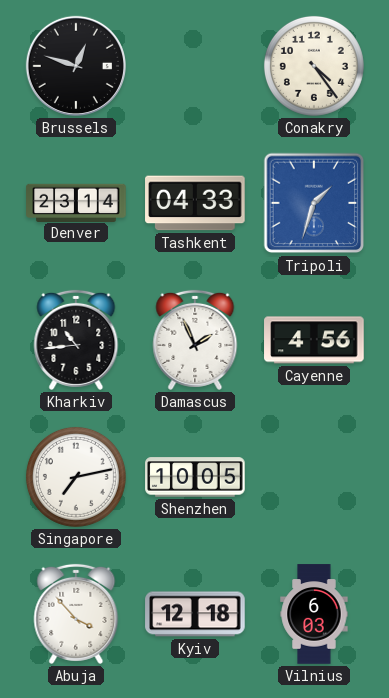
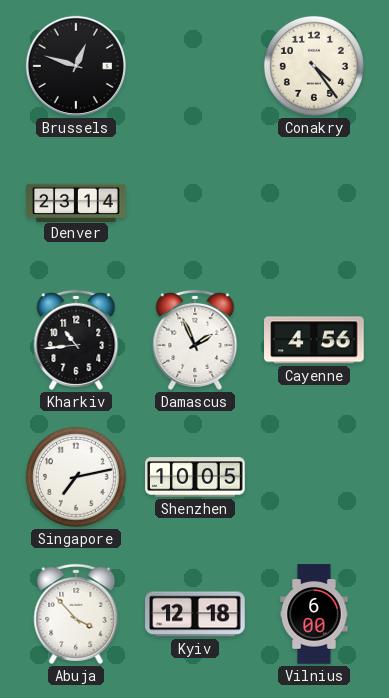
Tashkent: 04:33 -> none
Tripoli: 1:33 -> none
Vilnius: 6:03 -> 6:00
